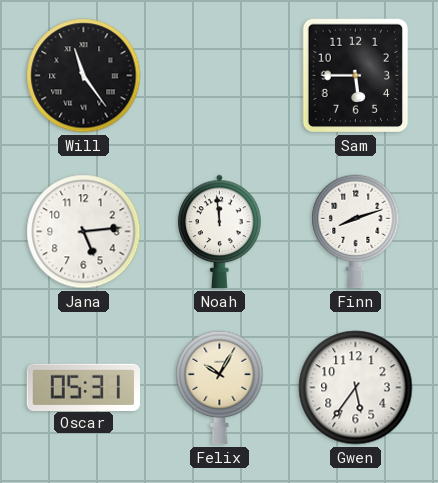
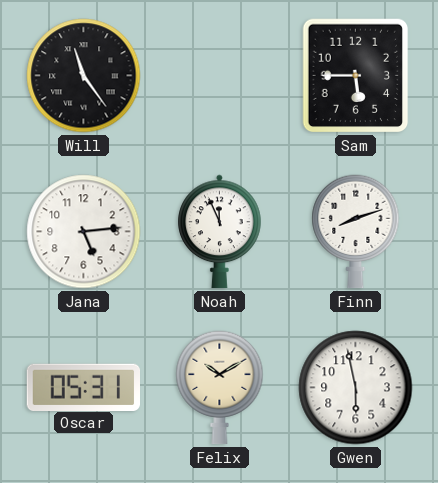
Noah: 11:59 -> 11:56
Felix: 10:05 -> 10:10
Gwen: 5:36 -> 5:58
